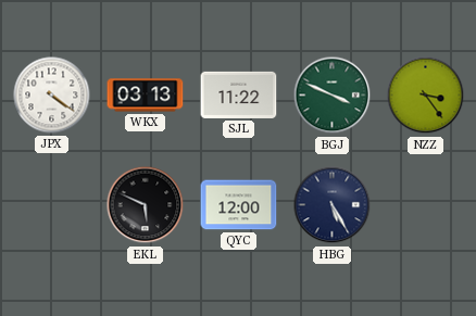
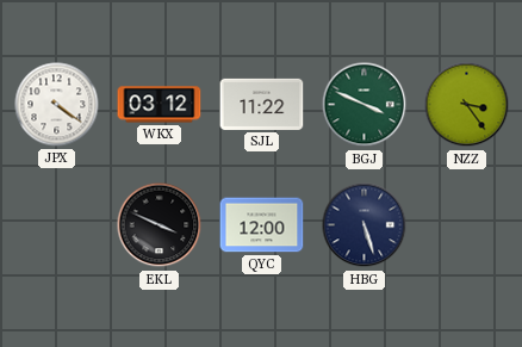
WKX: 03:13 -> 03:12
EKL: 5:49 -> 3:49
HBG: 5:25 -> 5:27
